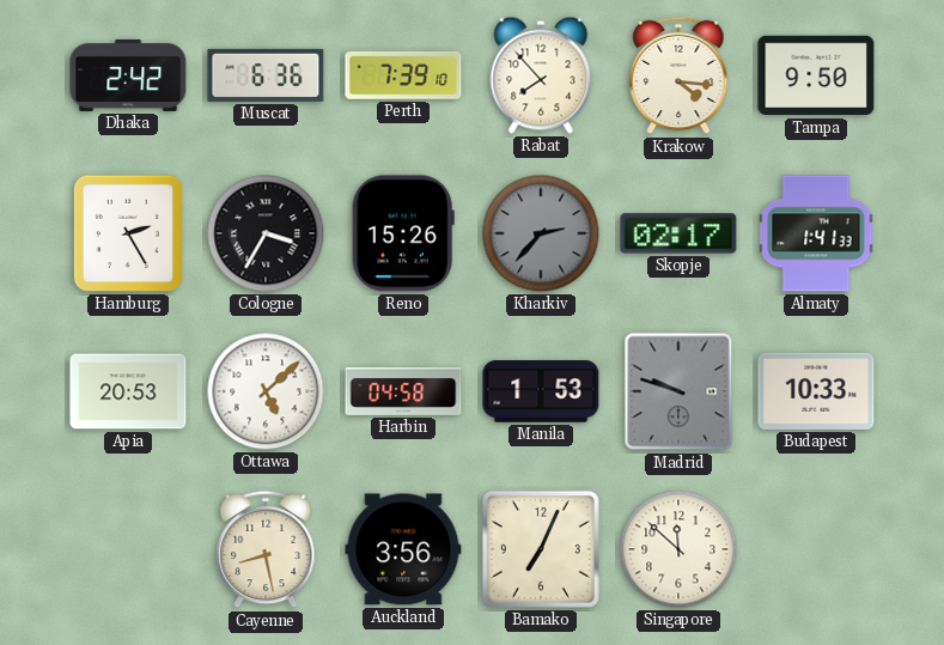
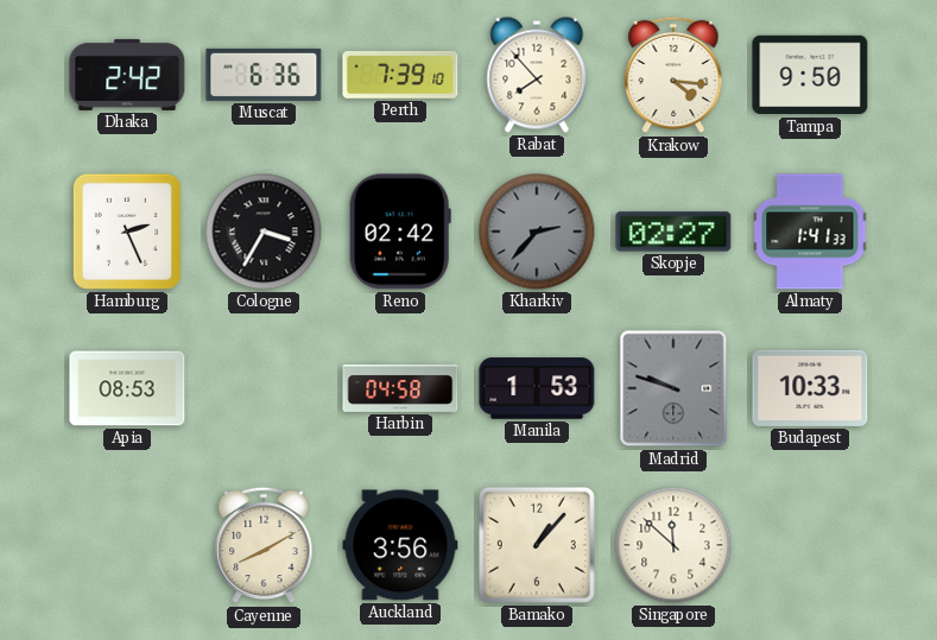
Hamburg: 2:25 -> 2:26
Reno: 15:26 -> 02:42
Skopje: 02:17 -> 02:27
Apia: 20:53 -> 08:53
Ottawa: 5:08 -> none
Cayenne: 8:28 -> 8:10
Bamako: 7:04 -> 1:07
